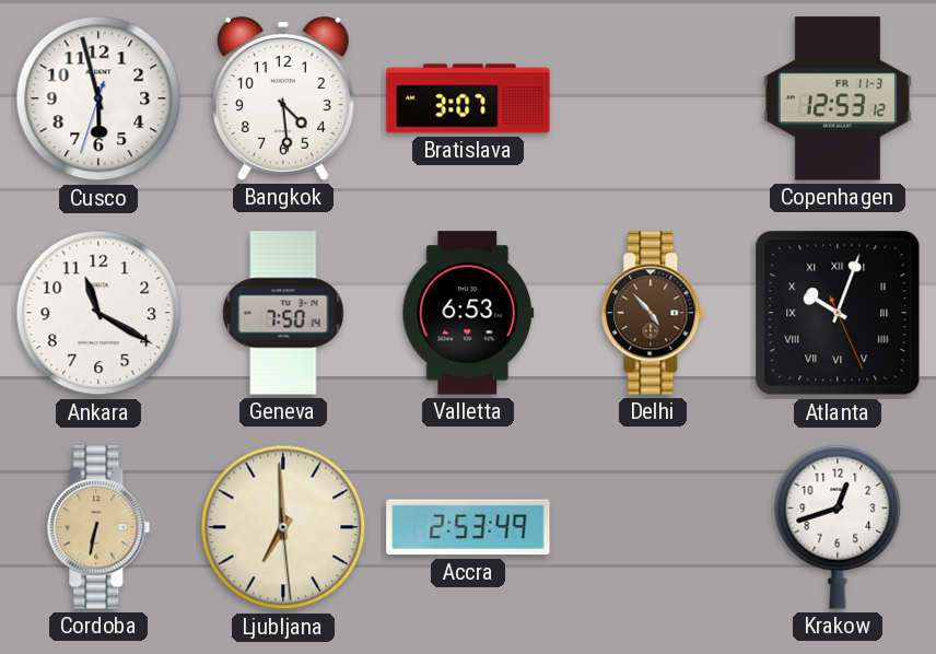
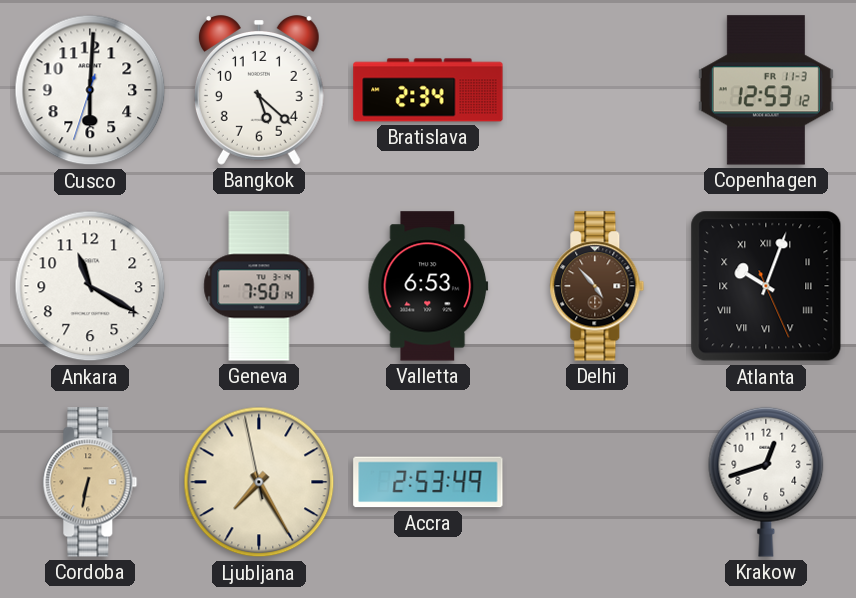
Cusco: 5:57 -> 6:00
Bangkok: 4:29 -> 5:22
Bratislava: 3:07 -> 2:34
Ljubljana: 6:59 -> 7:24
